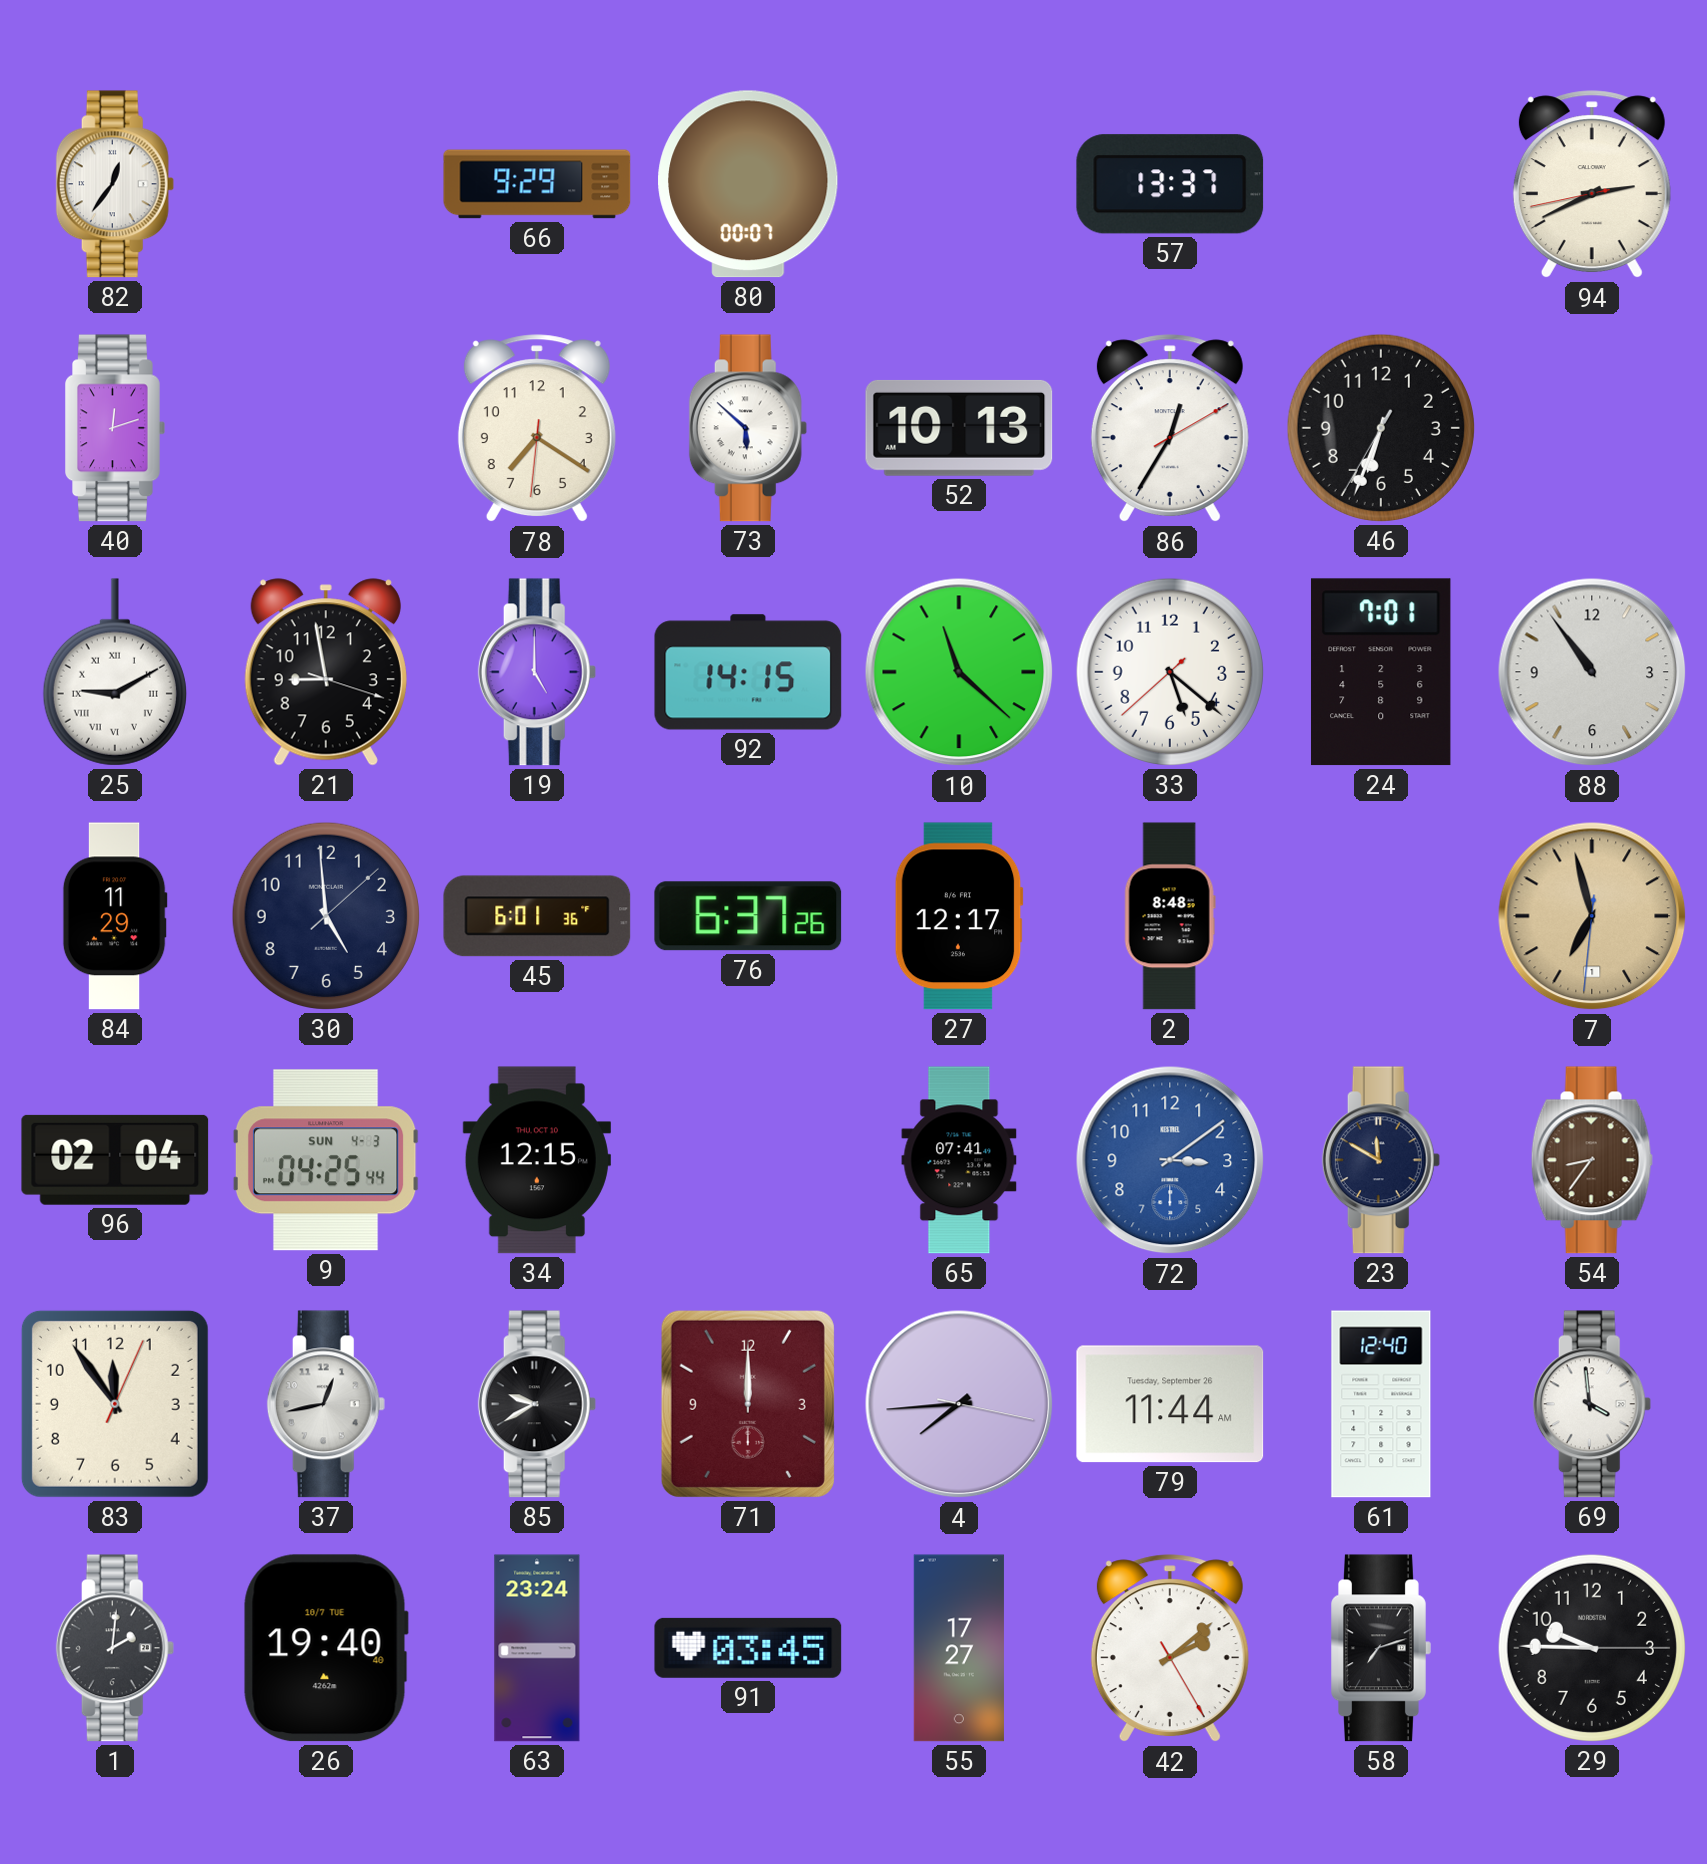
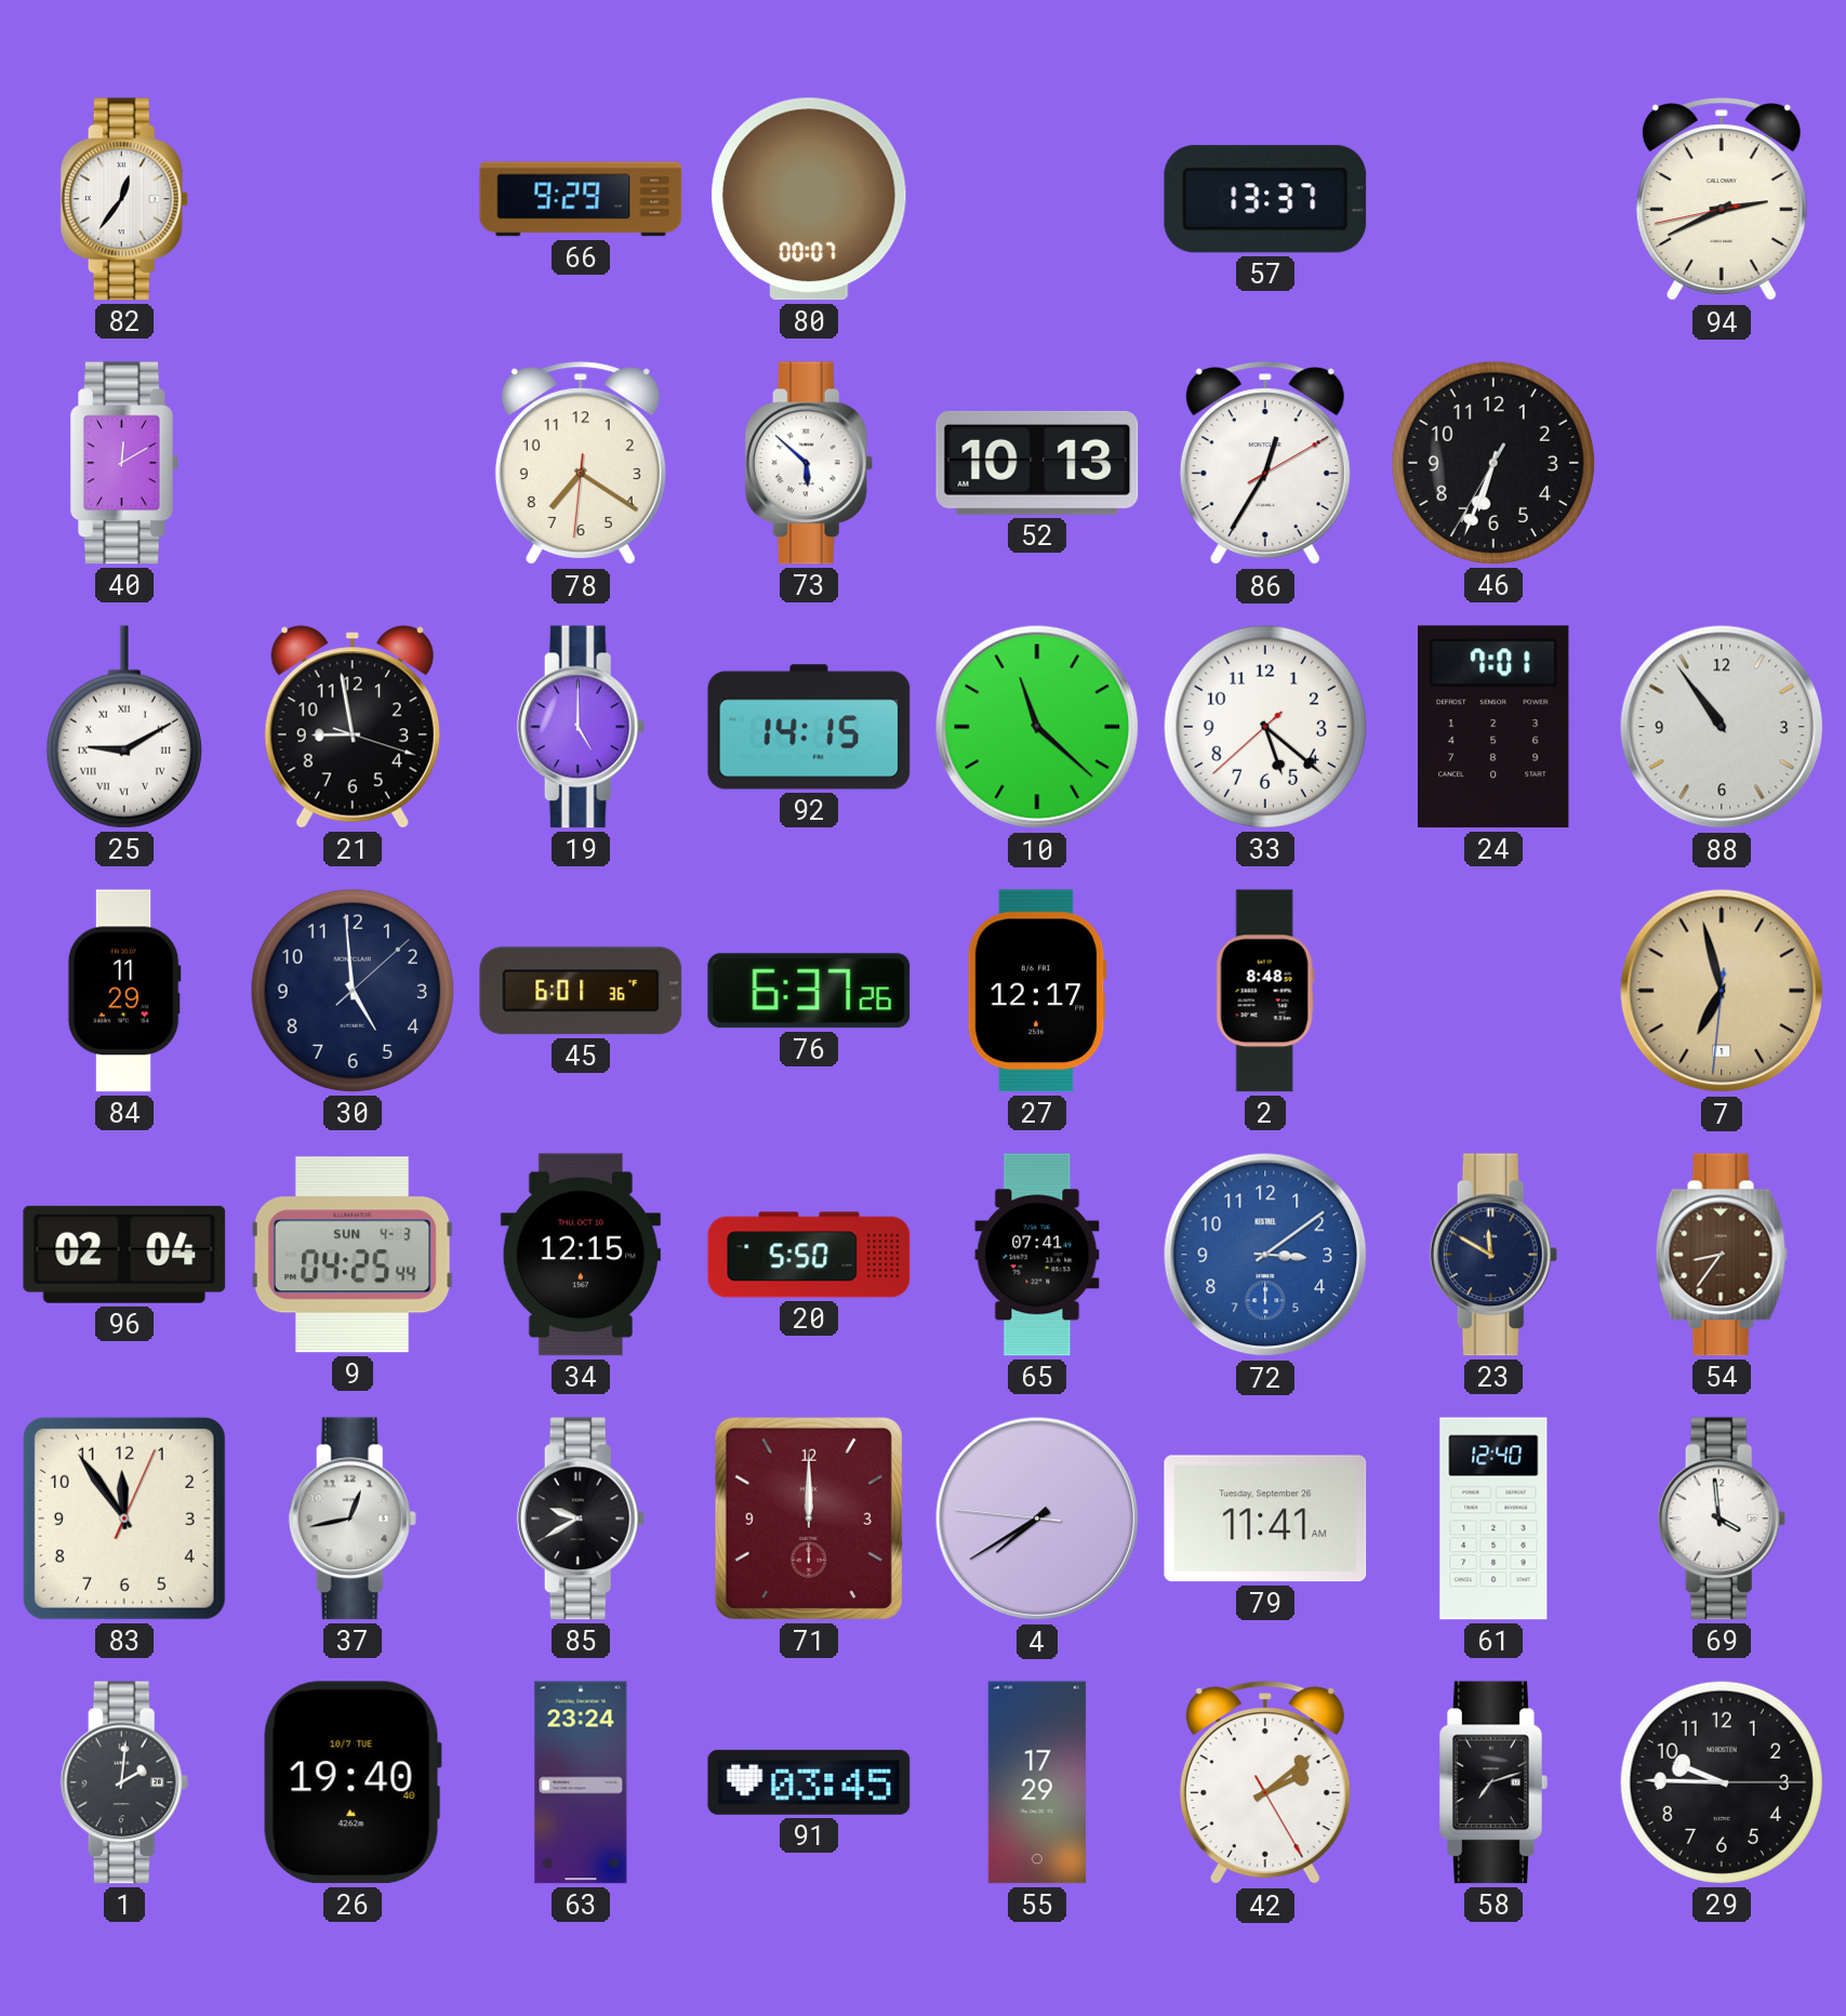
40: 12:12 -> 12:10
20: none -> 5:50
4: 7:44 -> 7:39
79: 11:44 -> 11:41
55: 17:27 -> 17:29
